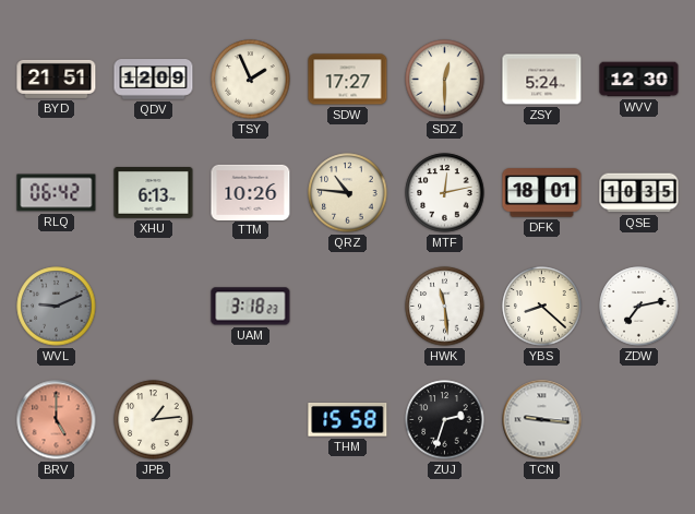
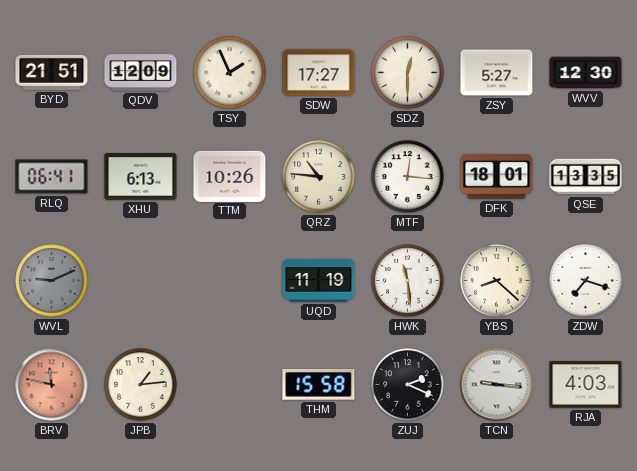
ZSY: 5:24 -> 5:27
RLQ: 06:42 -> 06:41
MTF: 12:13 -> 12:16
QSE: 10:35 -> 13:35
UAM: 3:18 -> none
UQD: none -> 11:19
ZDW: 7:13 -> 7:18
BRV: 5:00 -> 11:47
ZUJ: 2:33 -> 2:19
RJA: none -> 4:03
